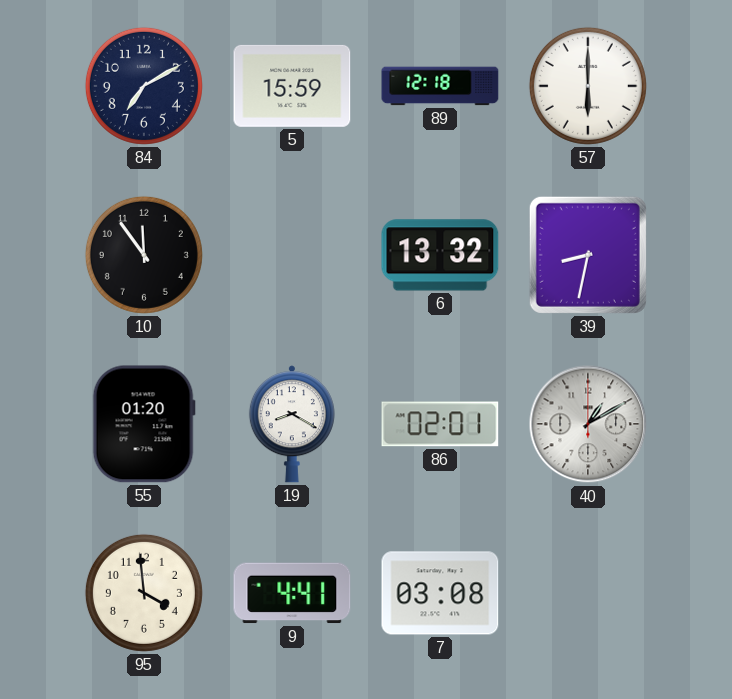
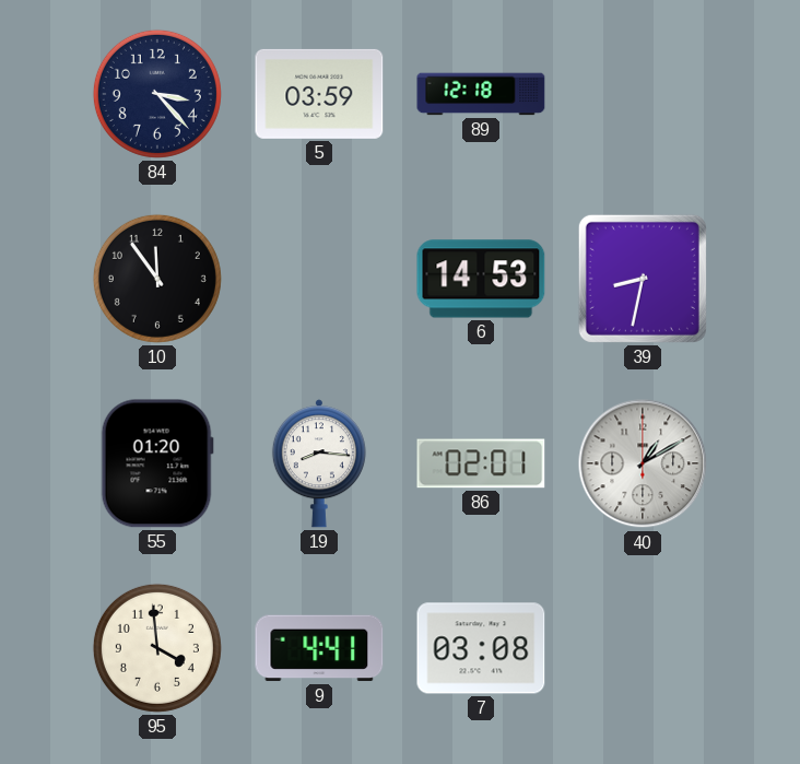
84: 7:10 -> 3:23
5: 15:59 -> 03:59
57: 6:00 -> none
6: 13:32 -> 14:53
19: 8:20 -> 8:16
